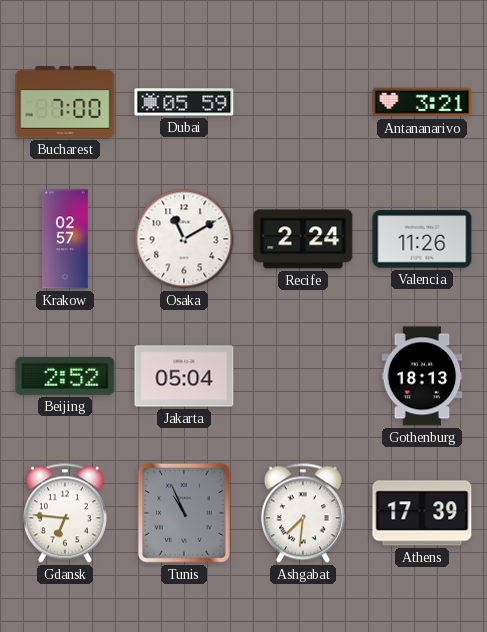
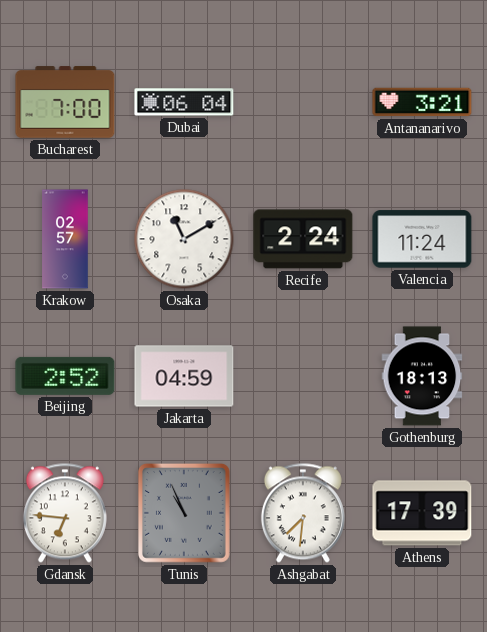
Dubai: 05:59 -> 06:04
Valencia: 11:26 -> 11:24
Jakarta: 05:04 -> 04:59
